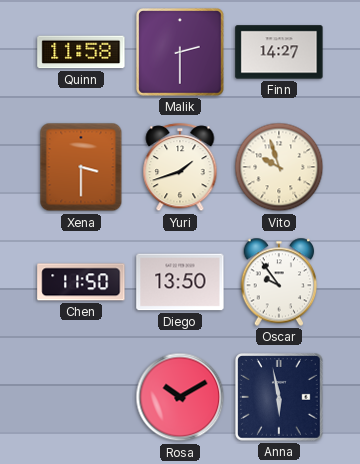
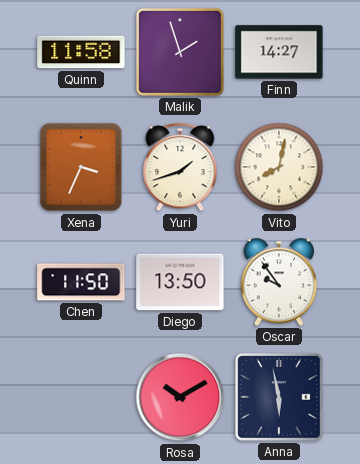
Malik: 2:30 -> 1:57
Xena: 3:30 -> 3:34
Vito: 9:57 -> 8:02
